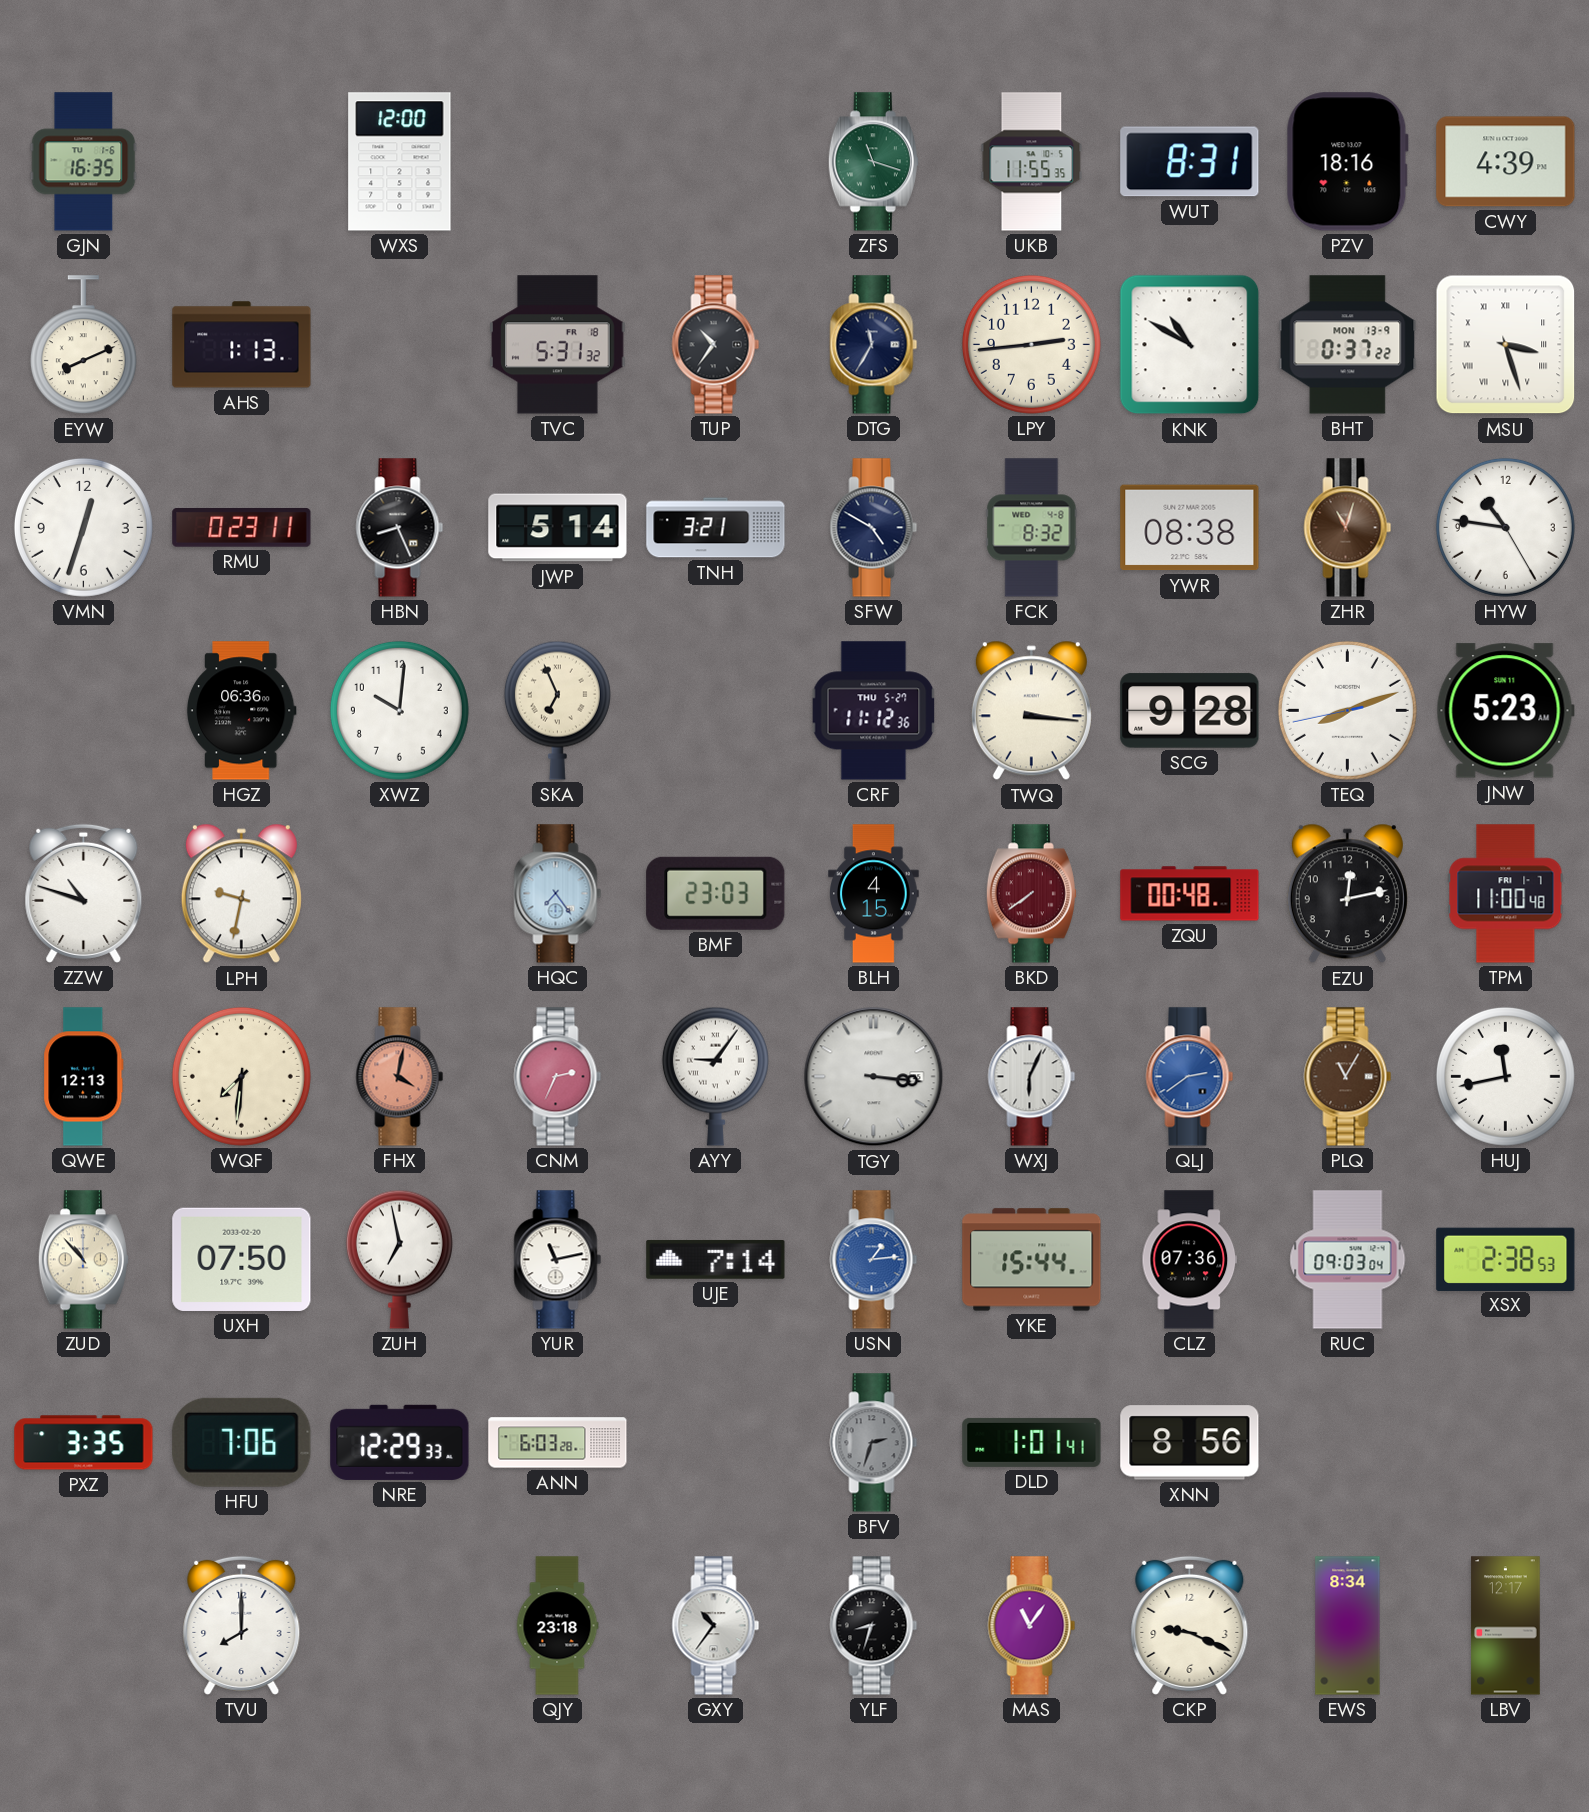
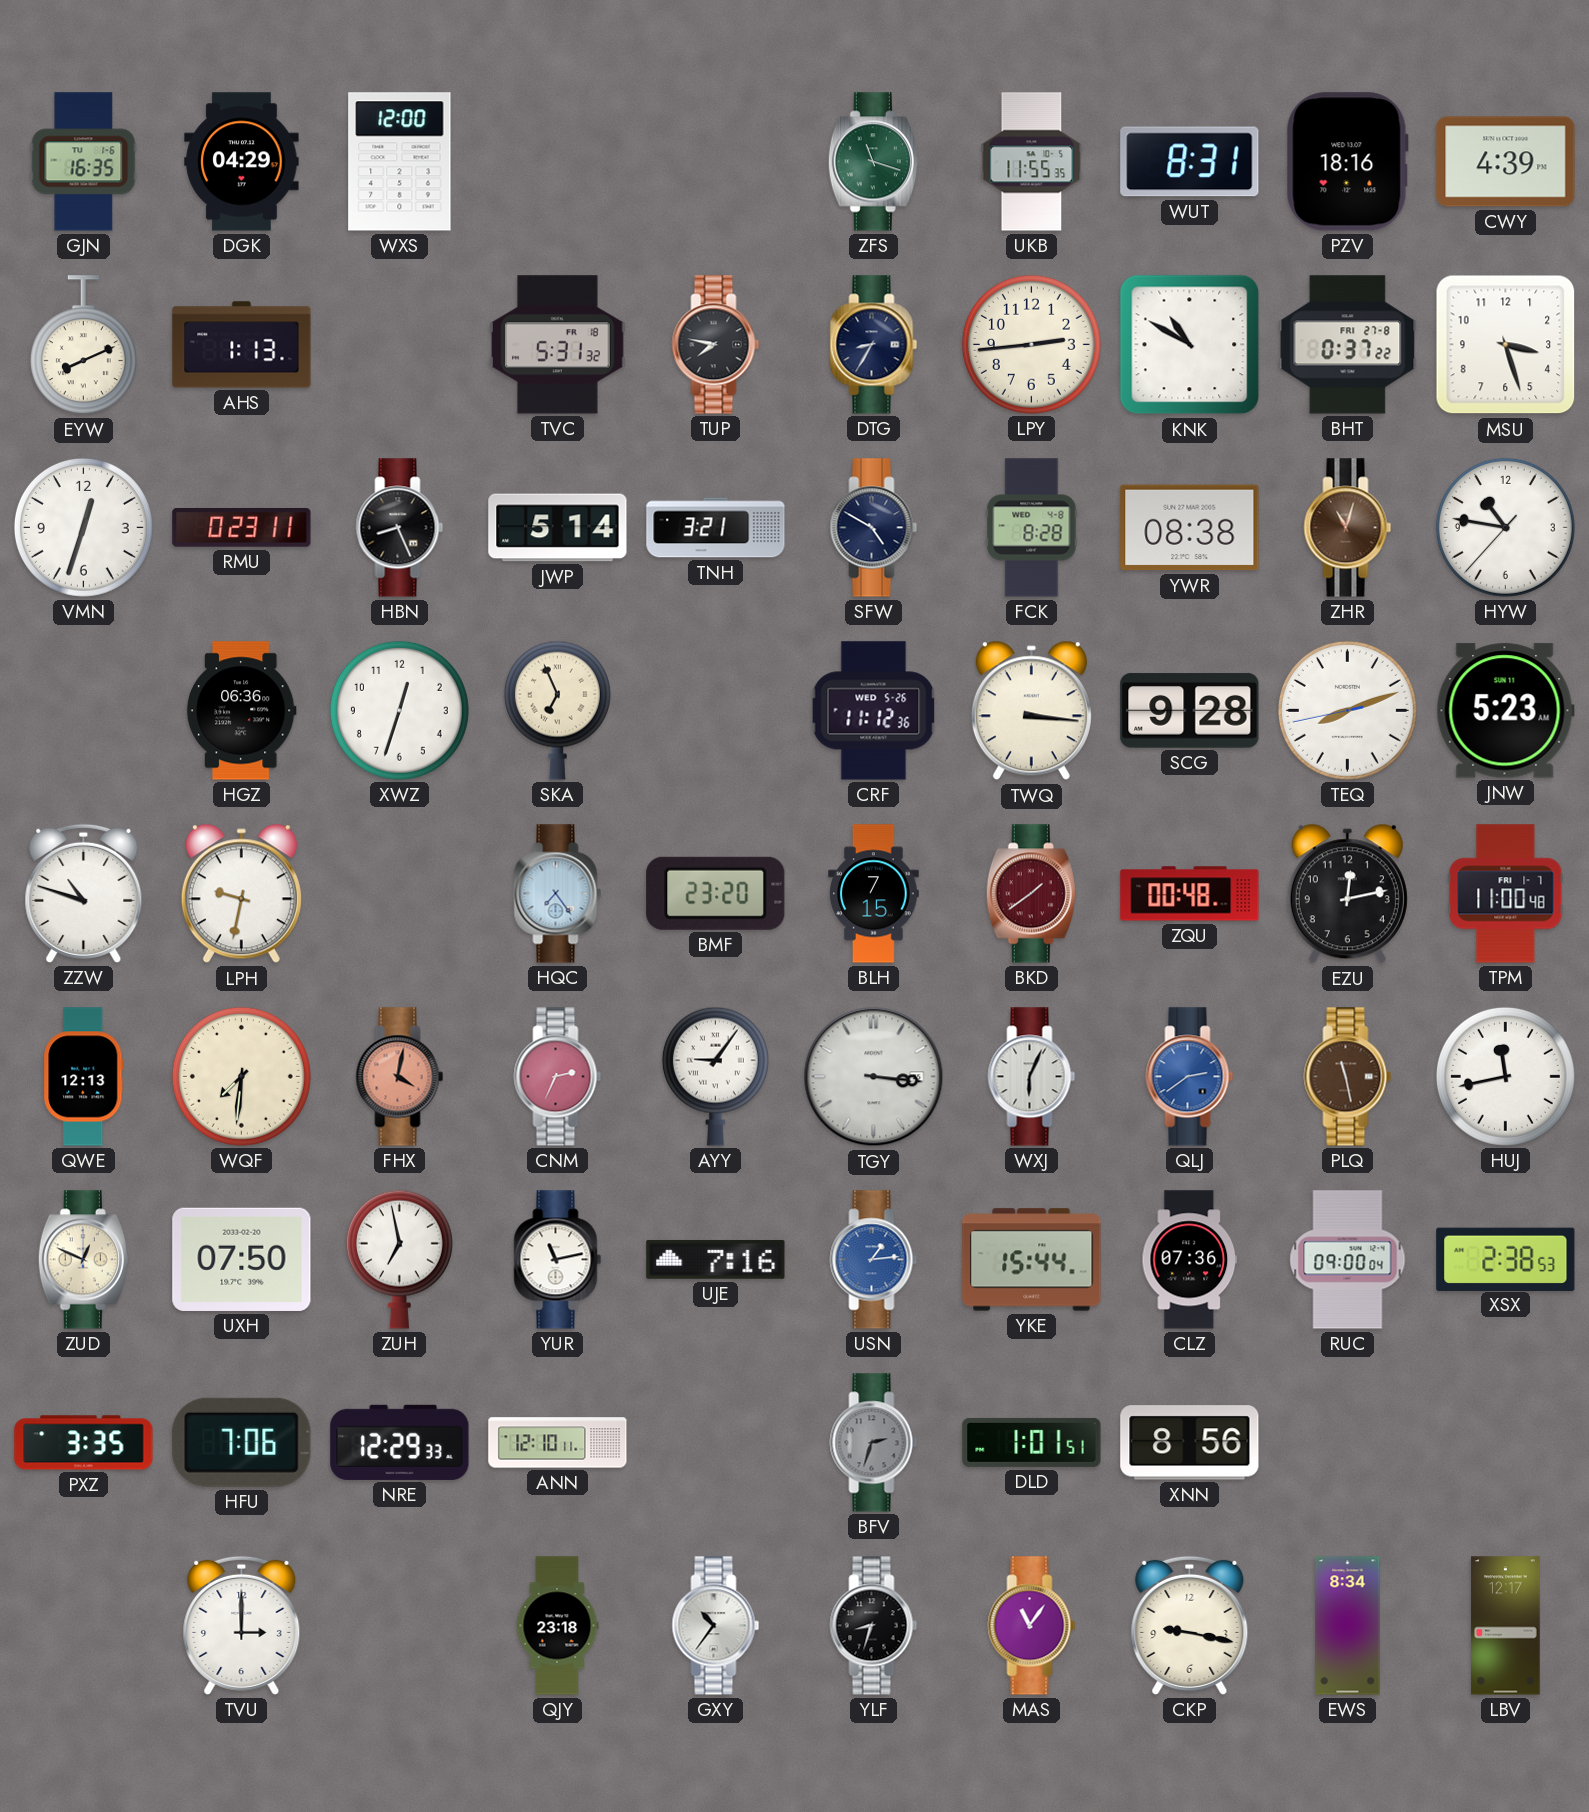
DGK: none -> 04:29
TUP: 10:36 -> 7:47
DTG: 11:35 -> 8:35
BHT date: MON 13-9 -> FRI 27-8
MSU numerals: Roman -> Arabic
FCK: 8:32 -> 8:28
HYW: 10:46:25 -> 10:46:37
XWZ: 10:01 -> 12:33
CRF date: THU 5-27 -> WED 5-26
BMF: 23:03 -> 23:20
BLH: 4:15 -> 7:15
BKD: 7:39 -> 1:39
PLQ: 11:05 -> 11:28
ZUD: 10:53 -> 12:49
UJE: 7:14 -> 7:16
RUC: 09:03 -> 09:00
ANN: 6:03 -> 12:10
DLD: 1:01:41 -> 1:01:51
TVU: 8:00 -> 3:00
CKP: 9:19 -> 9:17
